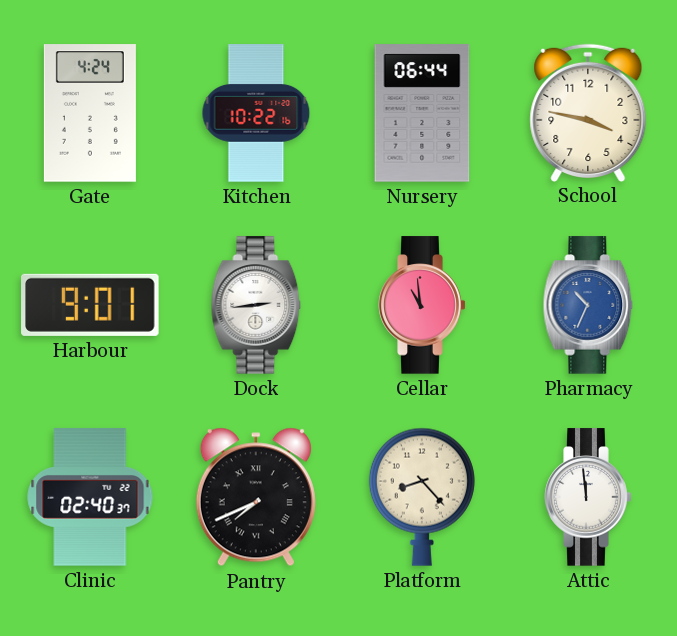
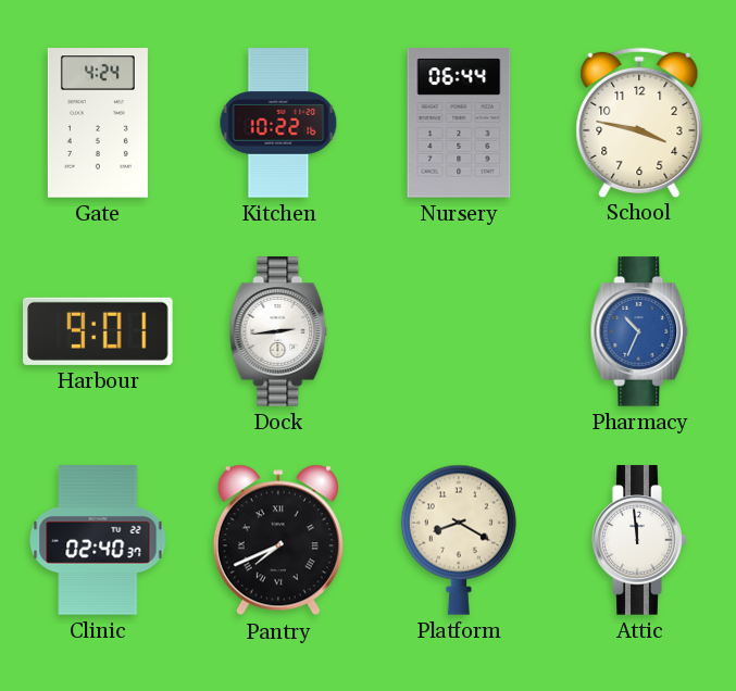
Cellar: 10:59 -> none
Platform: 8:23 -> 8:20
